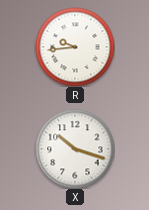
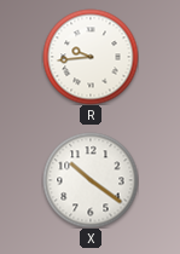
X: 10:18 -> 10:21
